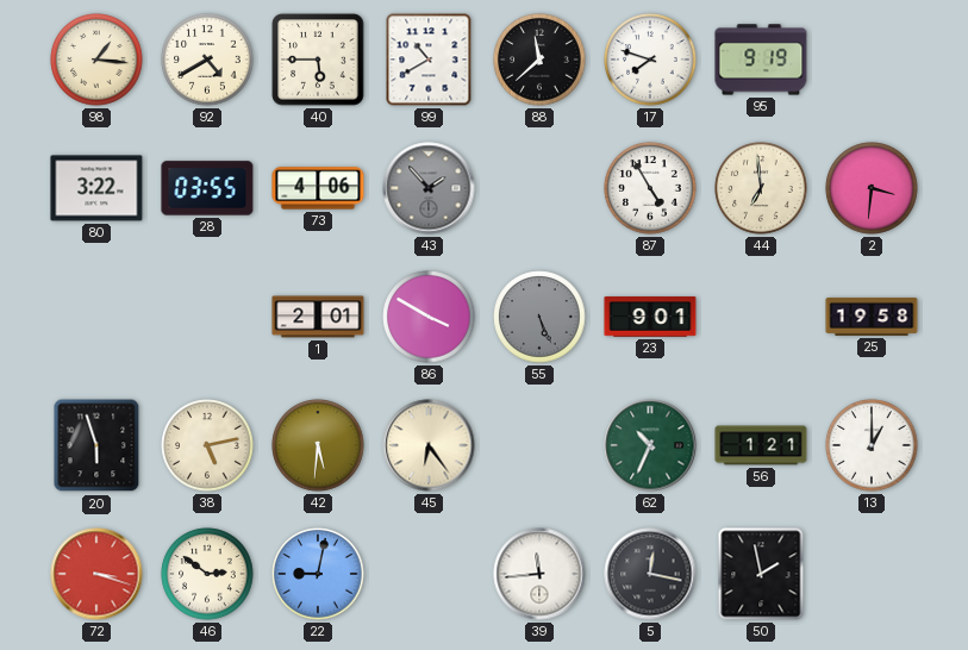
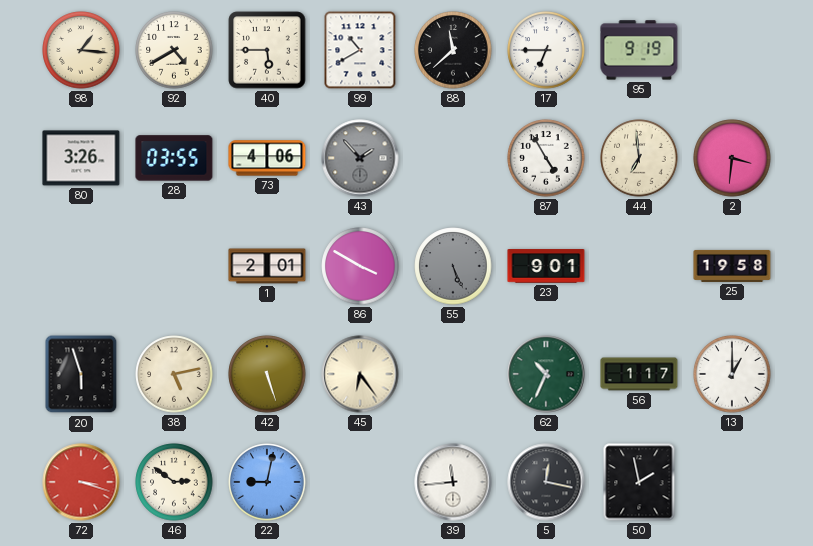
17: 7:48 -> 6:45
80: 3:22 -> 3:26
42: 5:31 -> 5:27
56: 1:21 -> 1:17
